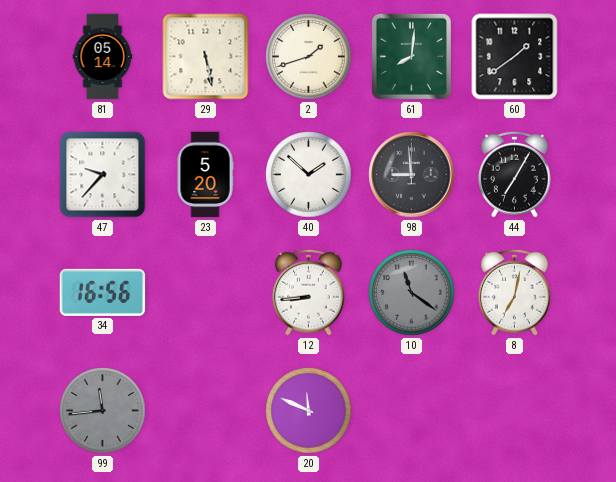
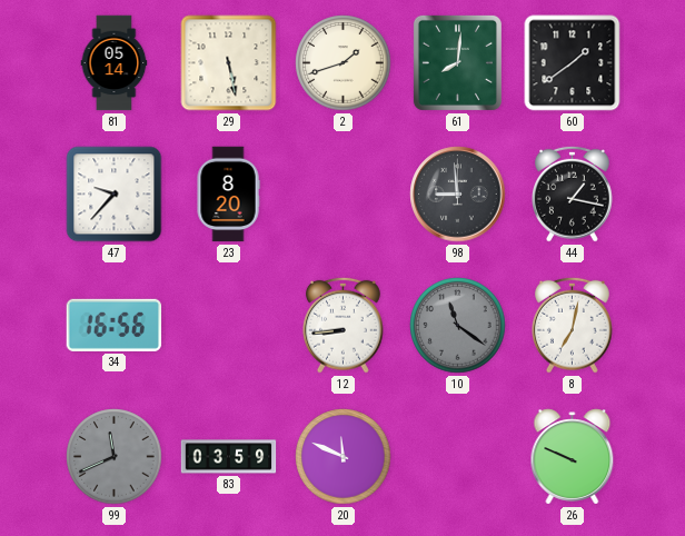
23: 5:20 -> 8:20
40: 1:52 -> none
44: 7:05 -> 1:17
99: 11:44 -> 11:41
83: none -> 03:59
26: none -> 9:49
